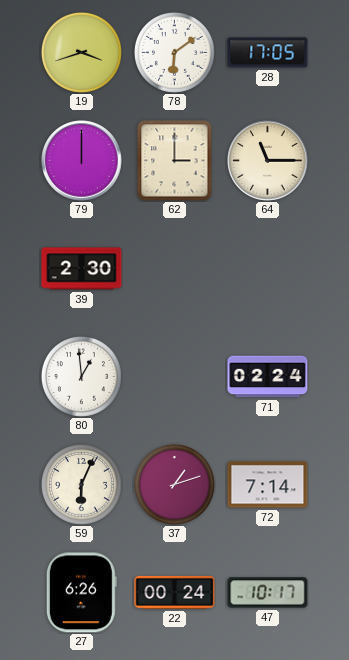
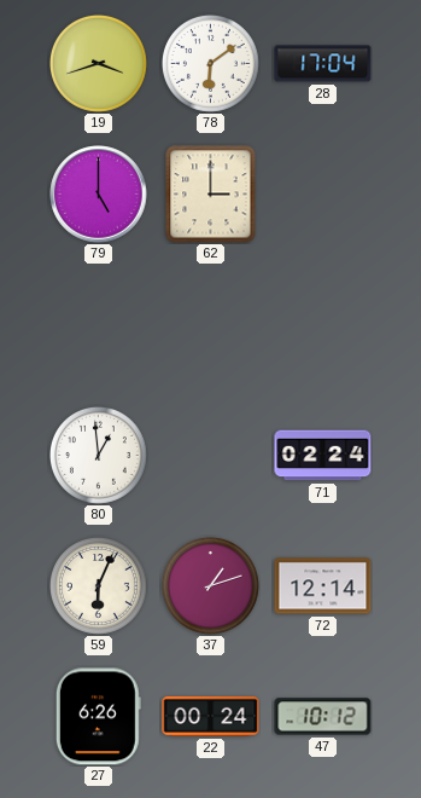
28: 17:05 -> 17:04
79: 12:00 -> 5:00
64: 11:15 -> none
39: 2:30 -> none
72: 7:14 -> 12:14
47: 10:17 -> 10:12
